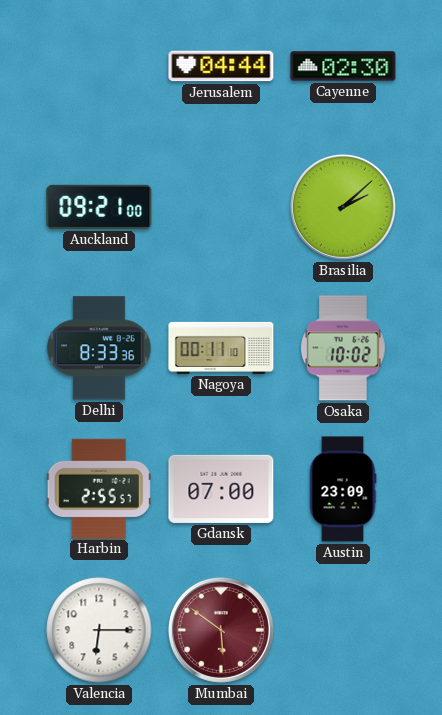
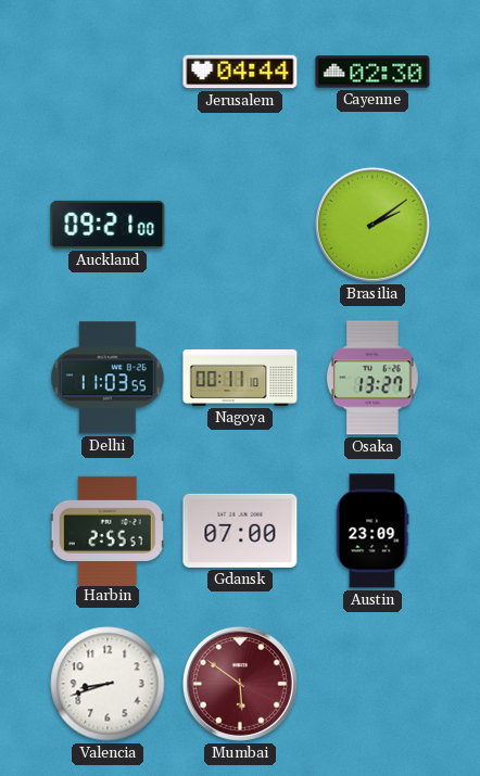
Brasilia: 2:08 -> 2:09
Delhi: 8:33 -> 11:03
Osaka: 10:02 -> 13:27
Valencia: 6:15 -> 8:42
